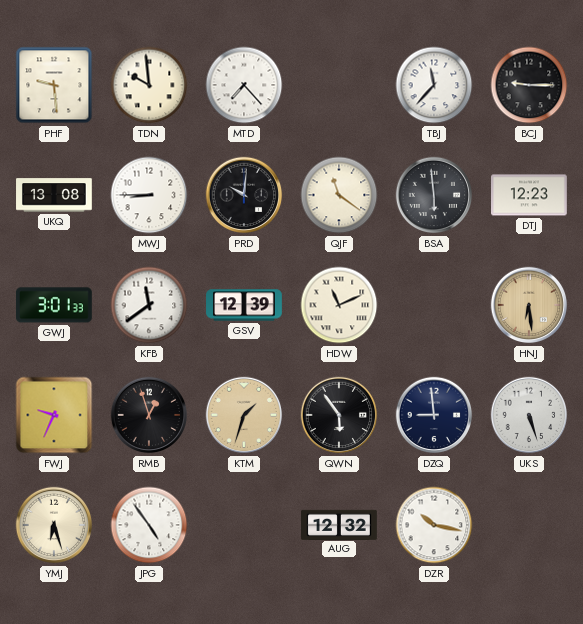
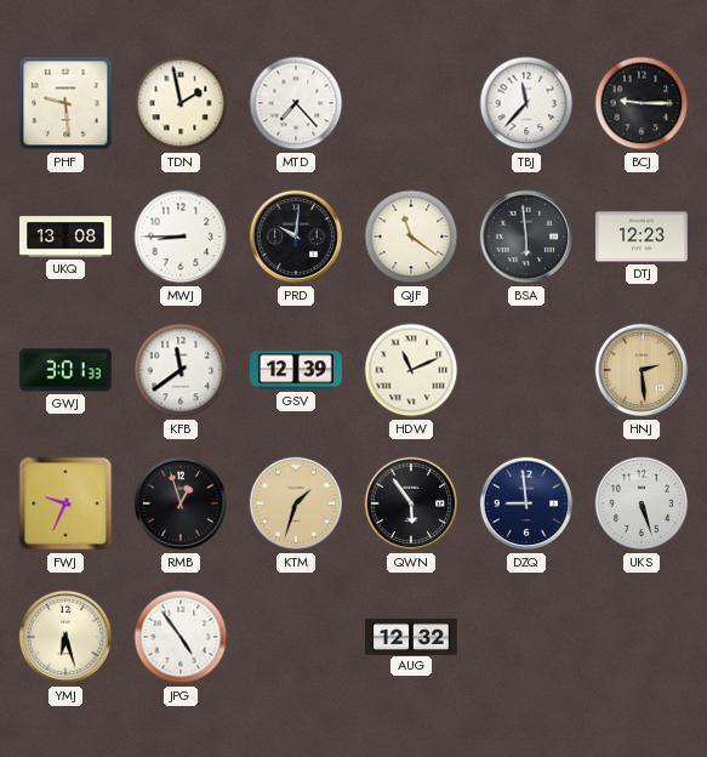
TDN: 9:59 -> 1:58
HNJ: 6:29 -> 2:29
DZR: 10:17 -> none
